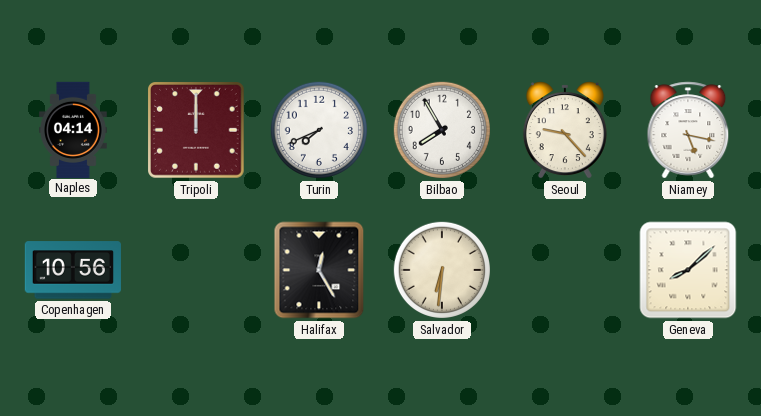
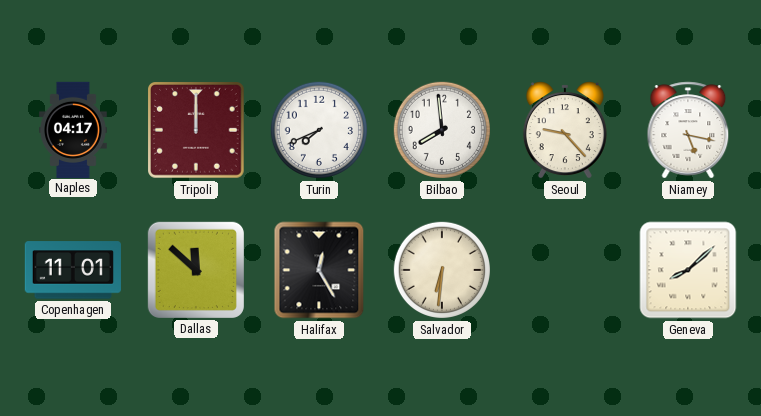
Naples: 04:14 -> 04:17
Bilbao: 7:55 -> 7:59
Copenhagen: 10:56 -> 11:01
Dallas: none -> 11:52
